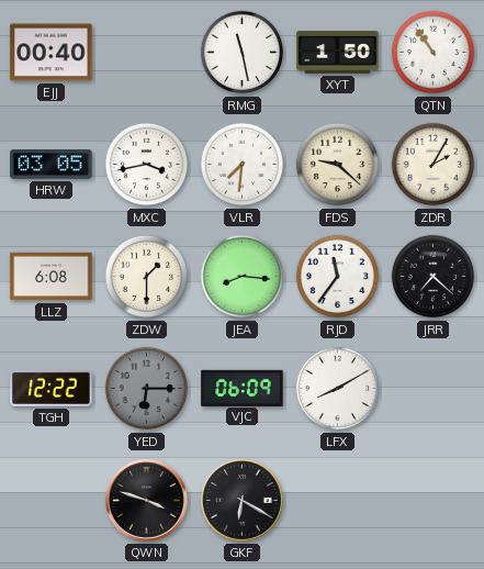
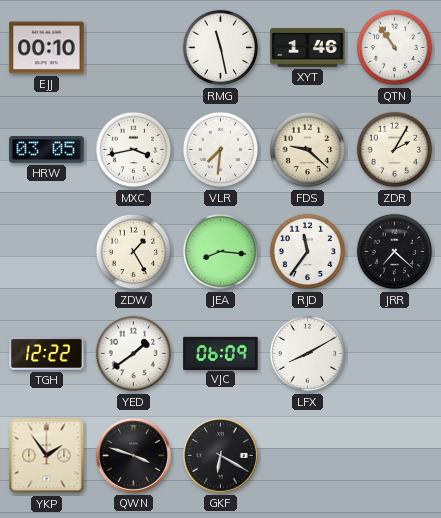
EJJ: 00:40 -> 00:10
XYT: 1:50 -> 1:46
LLZ: 6:08 -> none
ZDW: 1:30 -> 1:25
YED: 6:15 -> 1:39
YED dial: grey -> white
YKP: none -> 1:54
